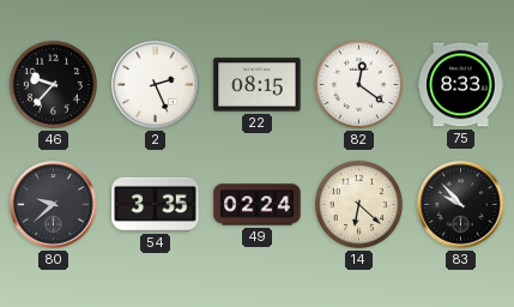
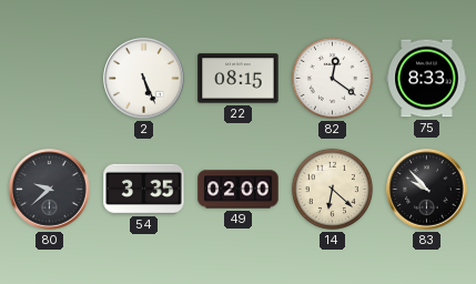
46: 9:37 -> none
2: 2:26 -> 5:26
49: 02:24 -> 02:00
